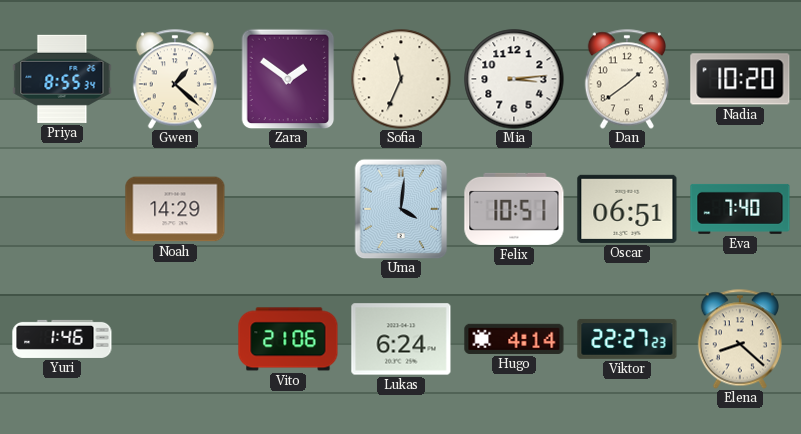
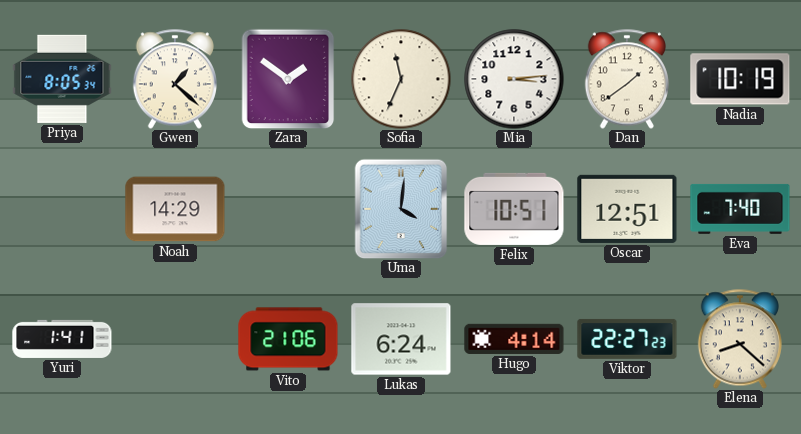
Priya: 8:55 -> 8:05
Nadia: 10:20 -> 10:19
Oscar: 06:51 -> 12:51
Yuri: 1:46 -> 1:41
